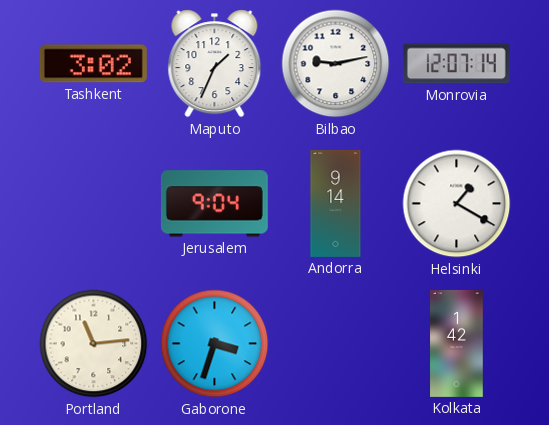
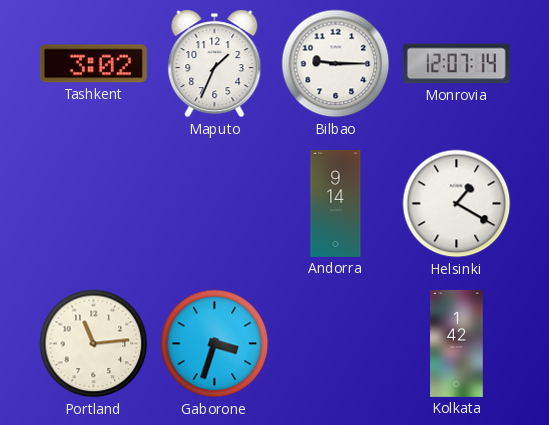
Bilbao: 9:13 -> 9:15
Jerusalem: 9:04 -> none
